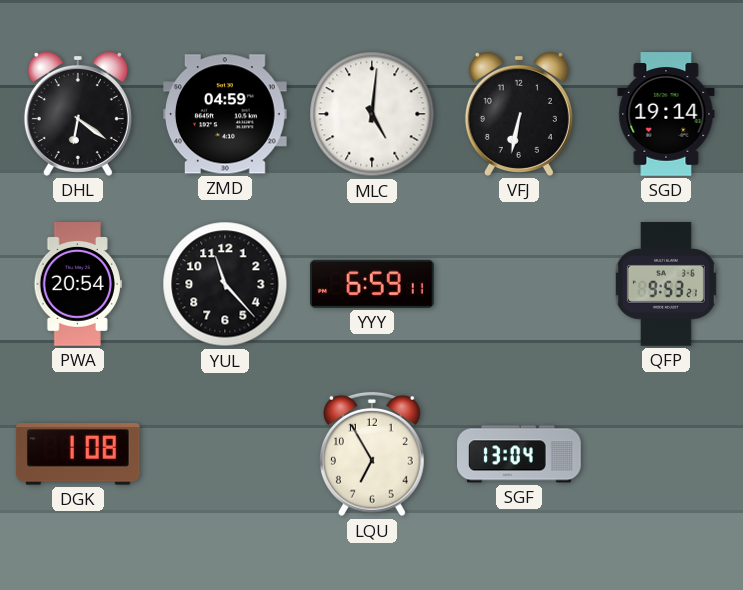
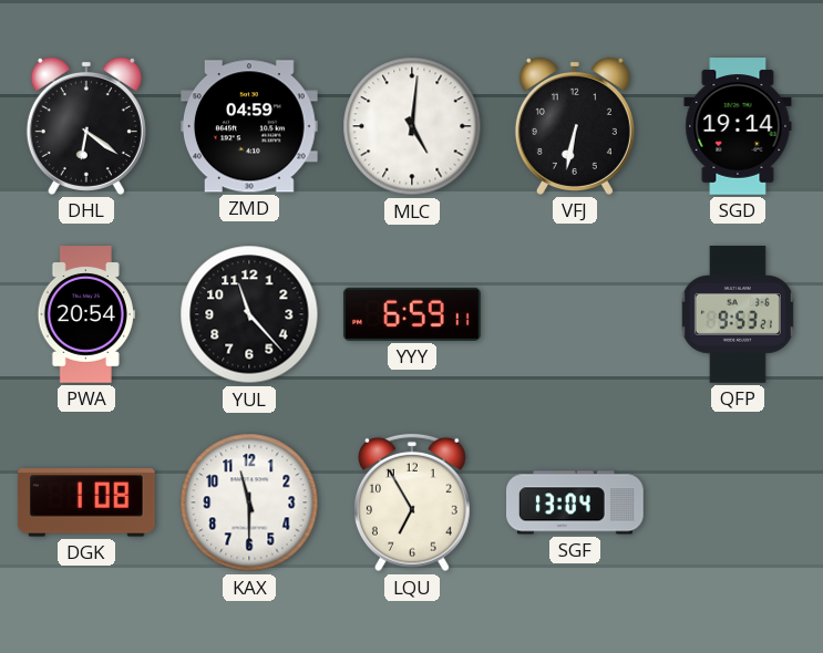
KAX: none -> 11:30
